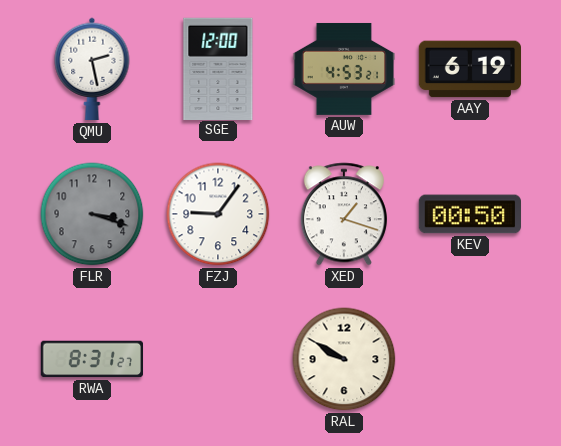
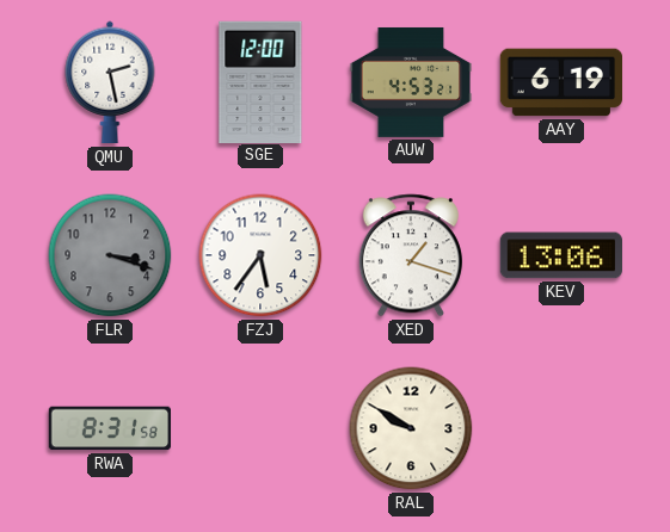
FZJ: 9:06 -> 5:36
KEV: 00:50 -> 13:06
RWA: 8:31:27 -> 8:31:58
